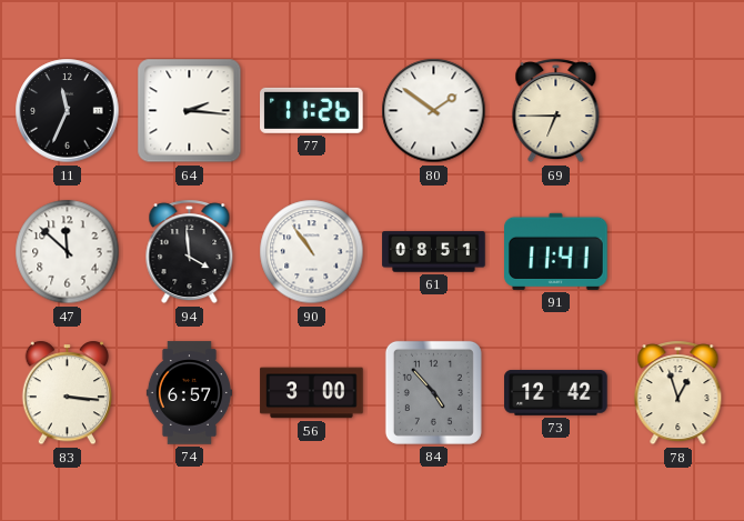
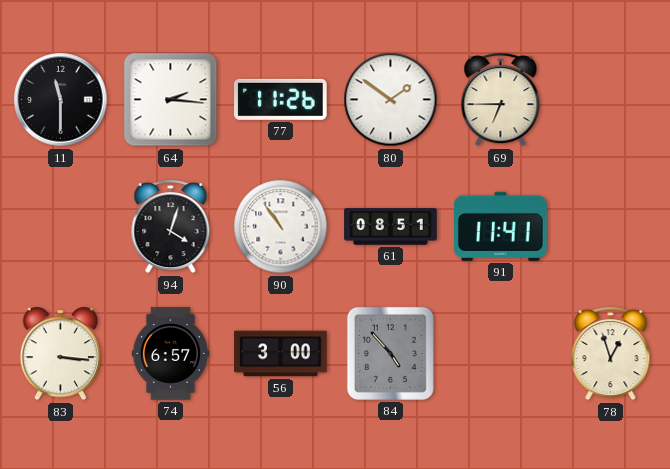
11: 11:34 -> 11:30
47: 11:52 -> none
94: 3:59 -> 4:03
73: 12:42 -> none
